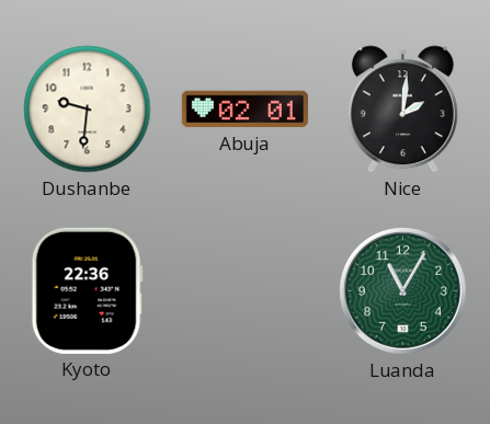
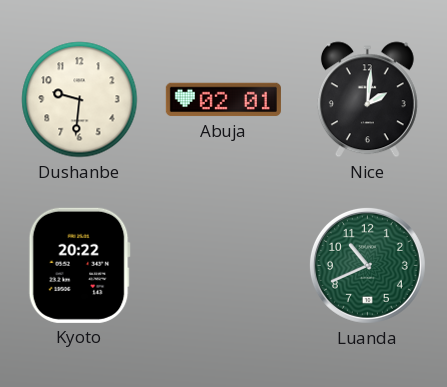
Kyoto: 22:36 -> 20:22
Luanda: 11:05 -> 10:41
